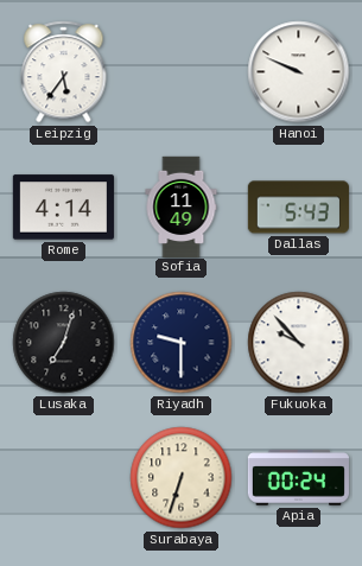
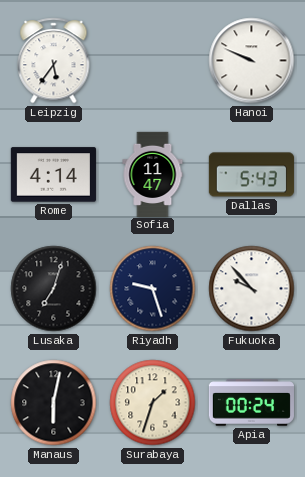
Sofia: 11:49 -> 11:47
Riyadh: 9:30 -> 9:27
Manaus: none -> 6:02
Surabaya: 6:33 -> 1:33
